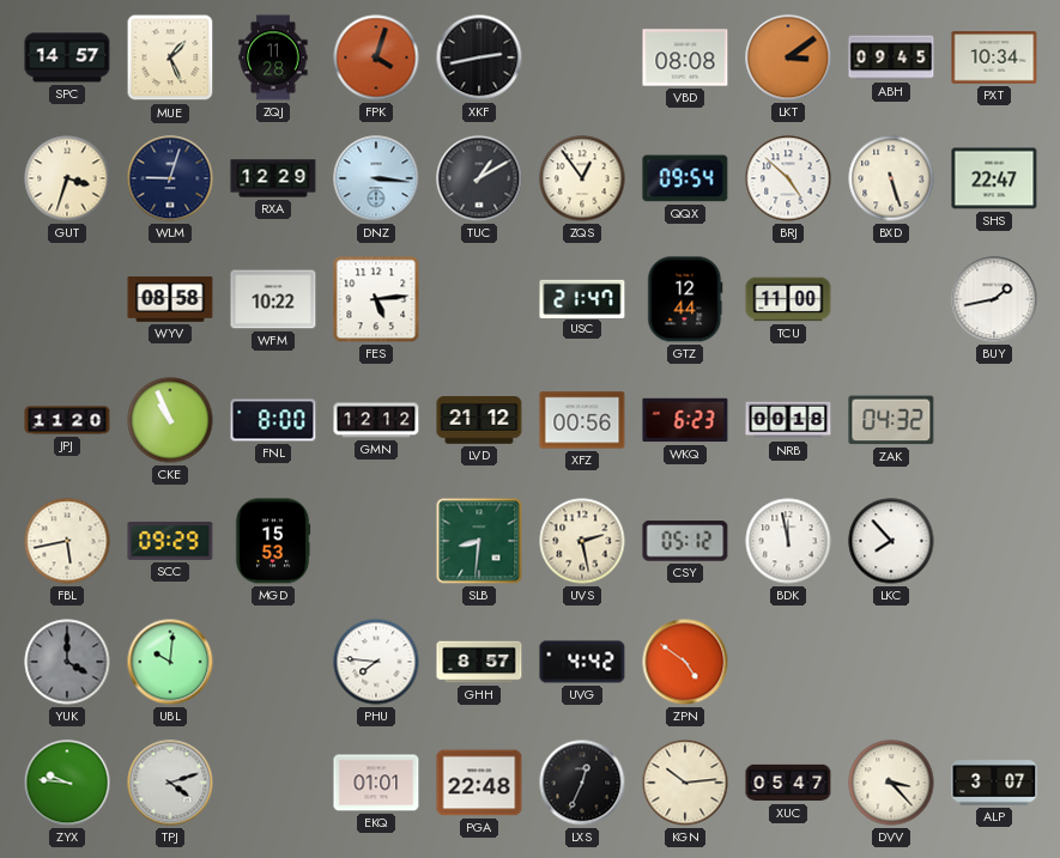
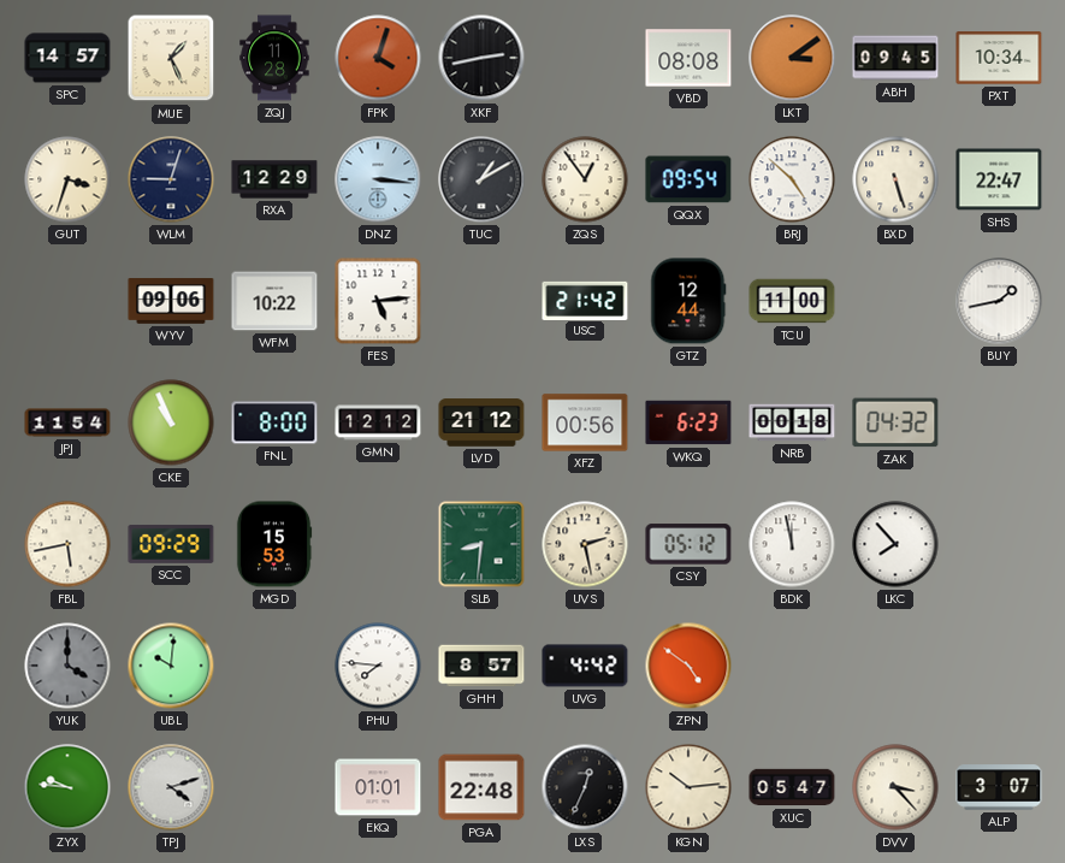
WYV: 08:58 -> 09:06
USC: 21:47 -> 21:42
JPJ: 11:20 -> 11:54
